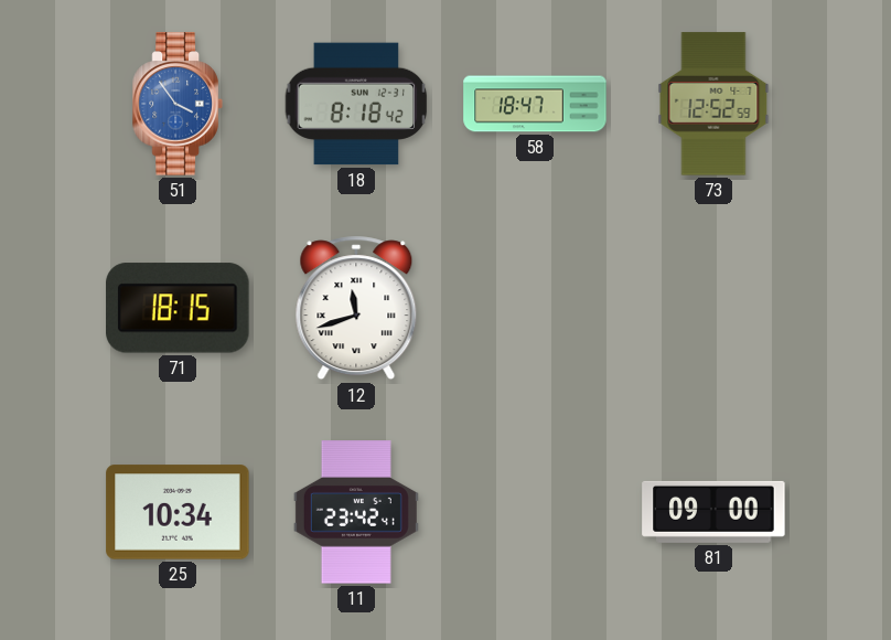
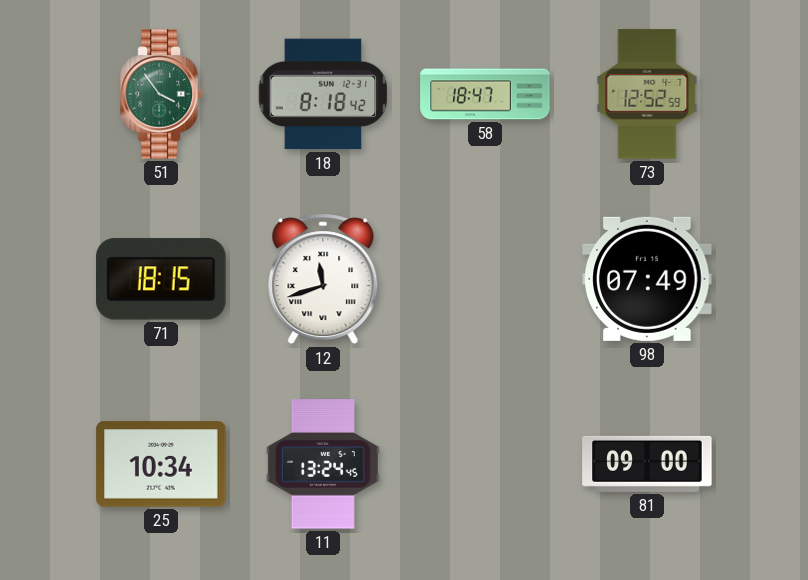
51 dial: blue -> green
98: none -> 07:49
11: 23:42 -> 13:24
